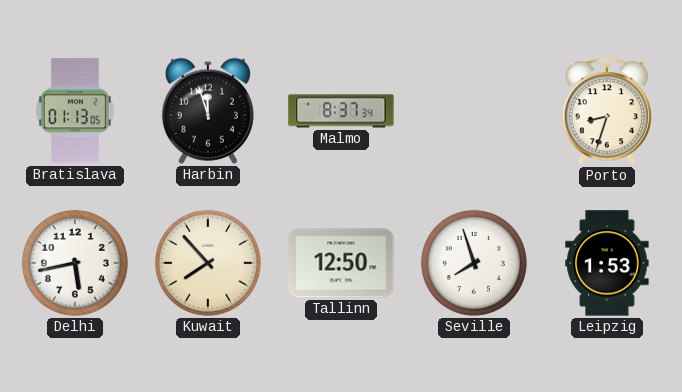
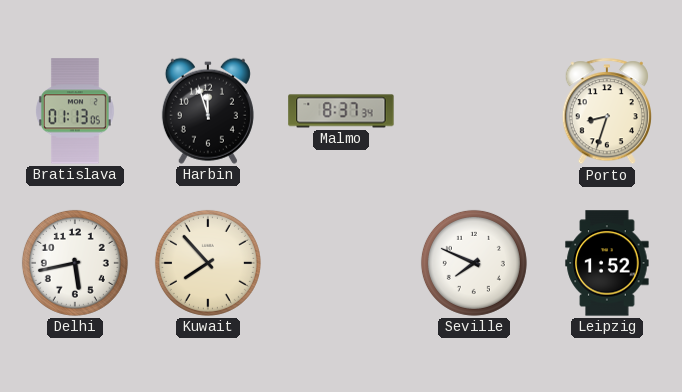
Tallinn: 12:50 -> none
Seville: 7:57 -> 7:49
Leipzig: 1:53 -> 1:52
